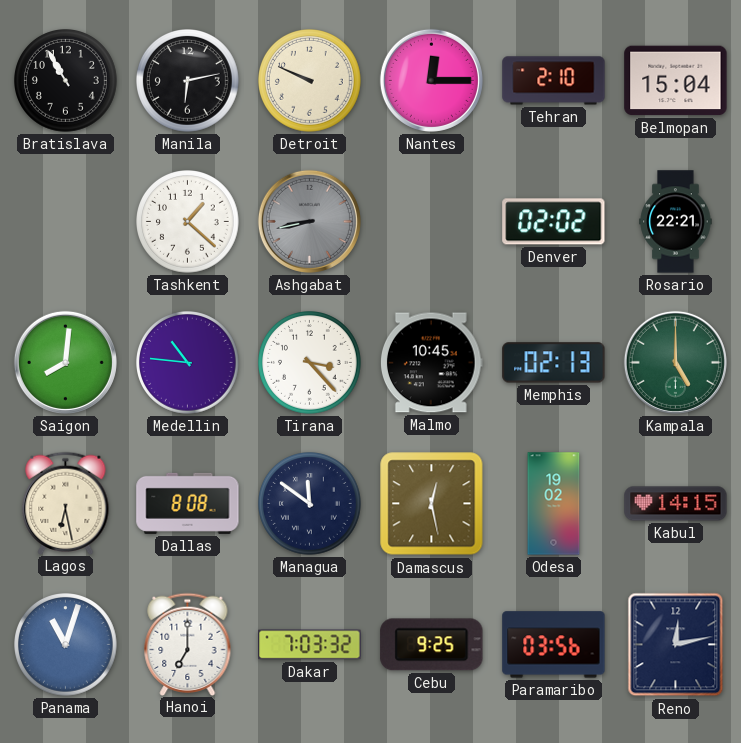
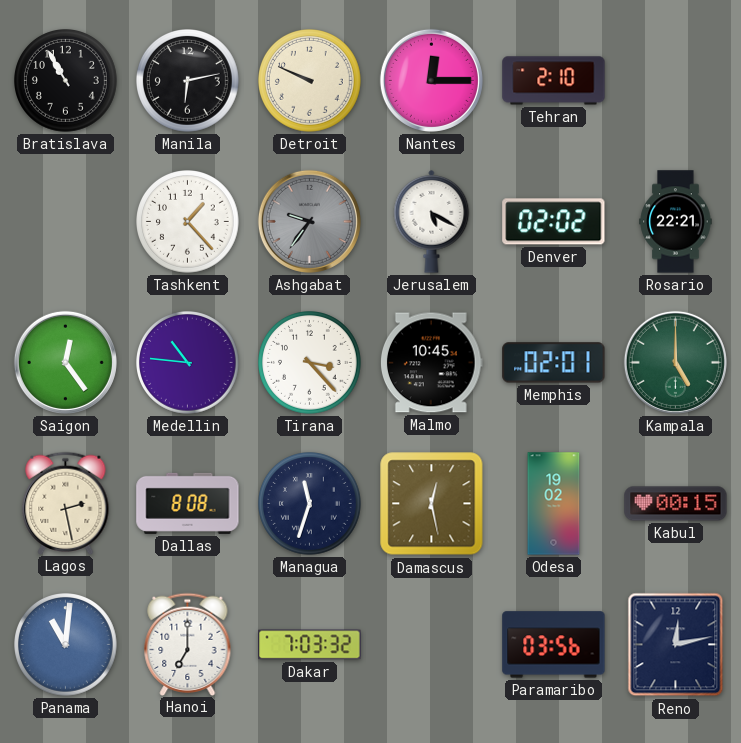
Belmopan: 15:04 -> none
Tashkent: 1:22 -> 1:23
Ashgabat: 8:43 -> 9:36
Jerusalem: none -> 5:20
Saigon: 8:01 -> 12:24
Memphis: 02:13 -> 02:01
Lagos: 6:28 -> 2:28
Managua: 11:51 -> 11:33
Kabul: 14:15 -> 00:15
Panama: 11:03 -> 11:01
Cebu: 9:25 -> none
